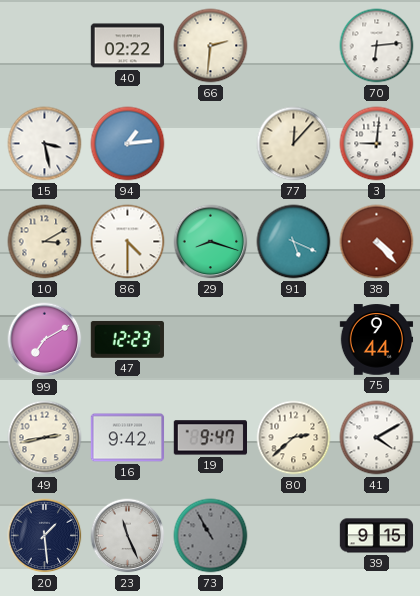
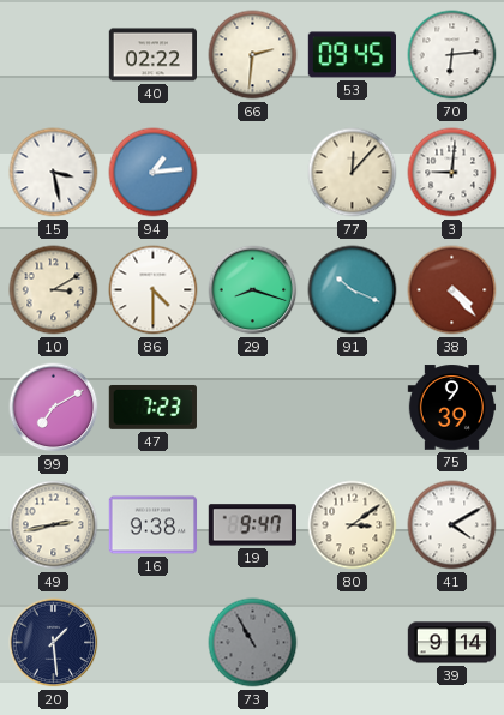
53: none -> 09:45
91: 5:19 -> 10:19
47: 12:23 -> 7:23
75: 9:44 -> 9:39
16: 9:42 -> 9:38
80: 2:38 -> 3:09
23: 11:26 -> none
39: 9:15 -> 9:14
